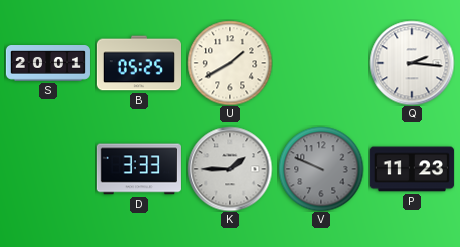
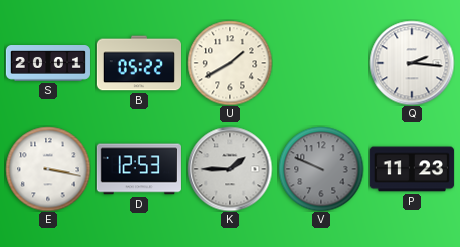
B: 05:25 -> 05:22
E: none -> 3:17
D: 3:33 -> 12:53
